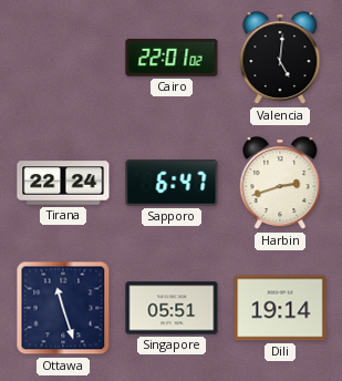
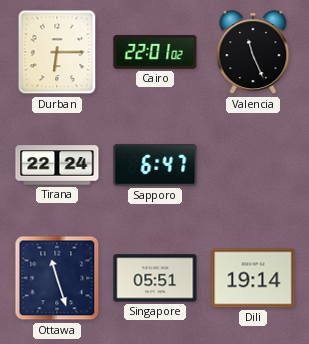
Durban: none -> 6:15
Valencia: 5:01 -> 11:26
Harbin: 2:42 -> none
